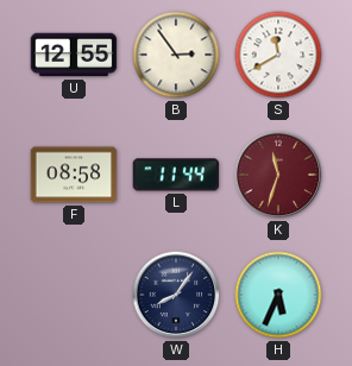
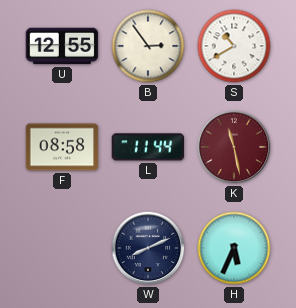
S: 11:40 -> 10:40
K: 11:33 -> 11:28
W: 8:06 -> 8:11
